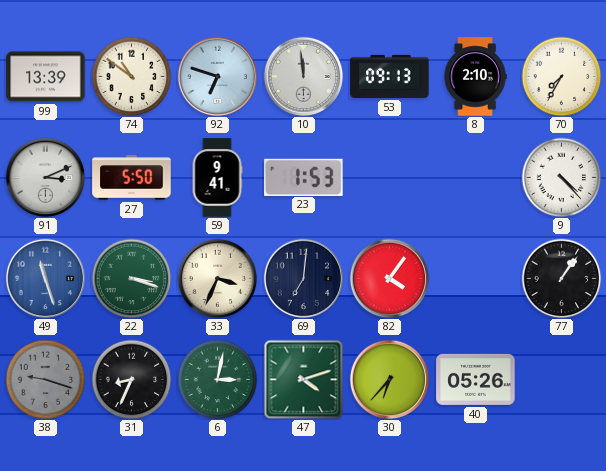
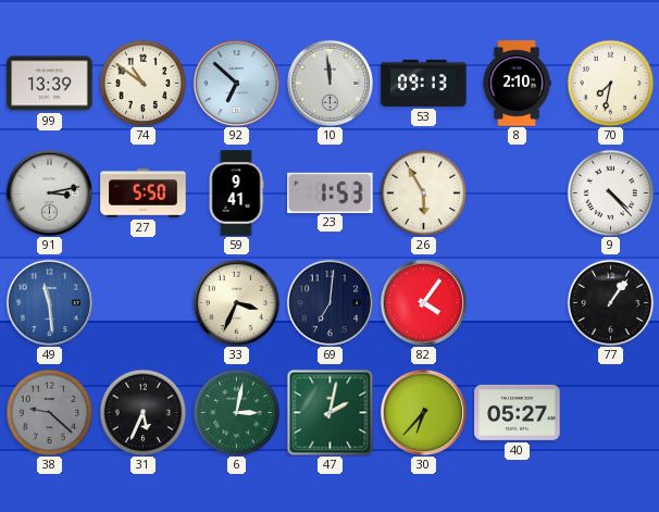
92: 6:48 -> 6:52
70: 7:35 -> 7:32
91: 3:11 -> 3:13
26: none -> 5:55
49: 11:27 -> 11:29
22: 3:18 -> none
38: 9:18 -> 9:22
31: 8:34 -> 5:34
47: 4:12 -> 2:02
40: 05:26 -> 05:27
